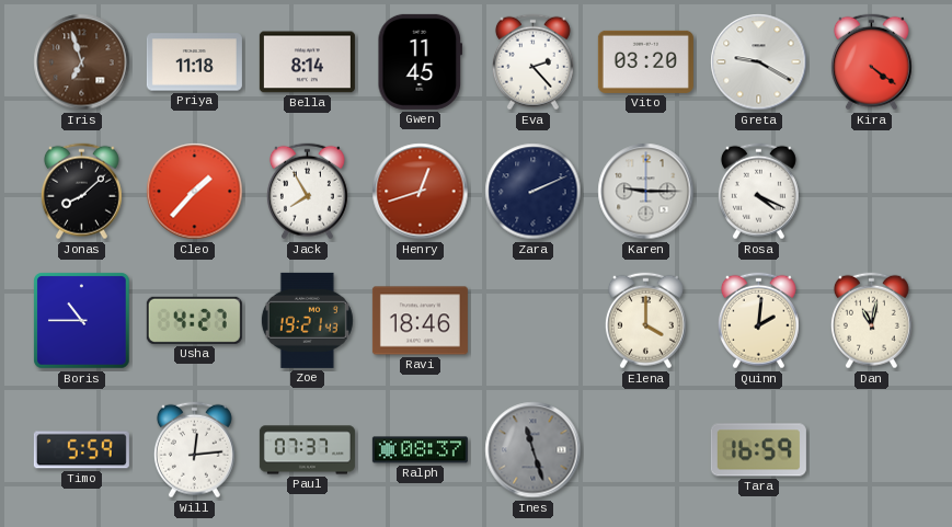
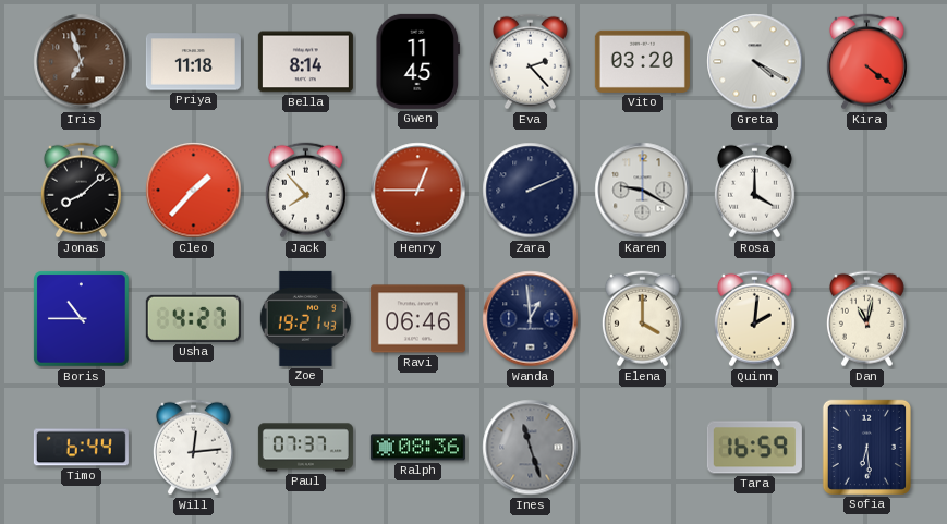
Greta: 9:20 -> 4:20
Jack: 7:55 -> 7:53
Henry: 12:42 -> 12:45
Karen: 9:15 -> 9:20
Rosa: 4:19 -> 4:00
Ravi: 18:46 -> 06:46
Wanda: none -> 12:59
Timo: 5:59 -> 6:44
Ralph: 08:37 -> 08:36
Sofia: none -> 6:29
